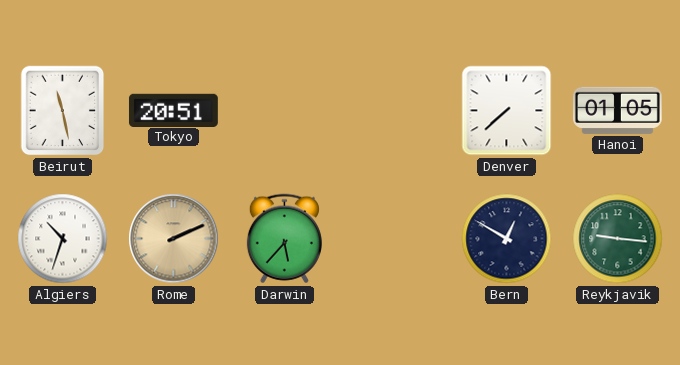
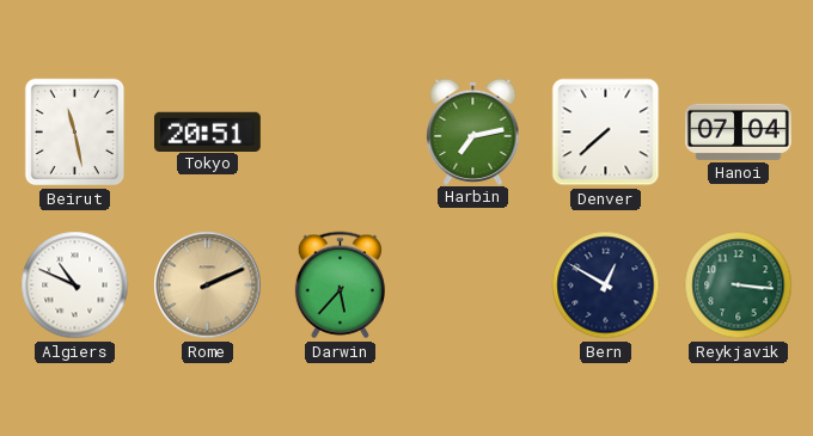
Harbin: none -> 7:13
Hanoi: 01:05 -> 07:04
Algiers: 10:33 -> 10:49
Reykjavik: 9:16 -> 3:16
